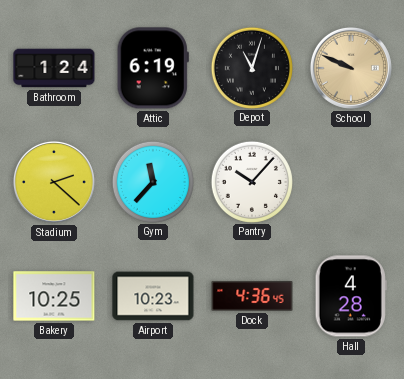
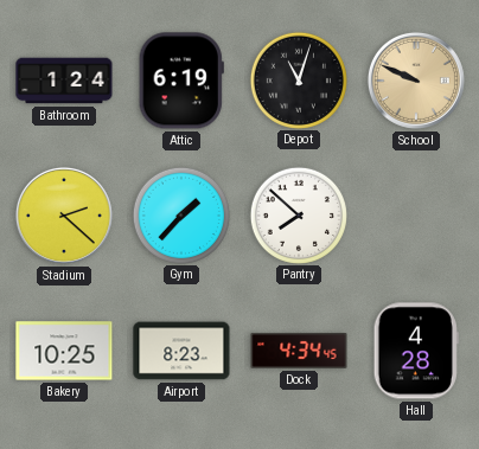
Gym: 11:37 -> 1:37
Pantry: 10:07 -> 7:52
Airport: 10:23 -> 8:23
Dock: 4:36 -> 4:34
